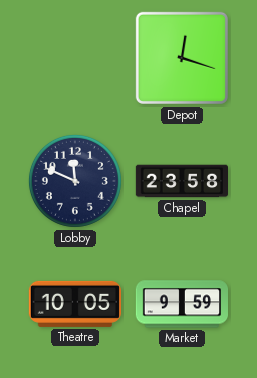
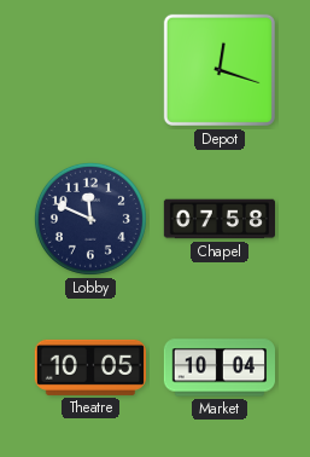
Chapel: 23:58 -> 07:58
Market: 9:59 -> 10:04
